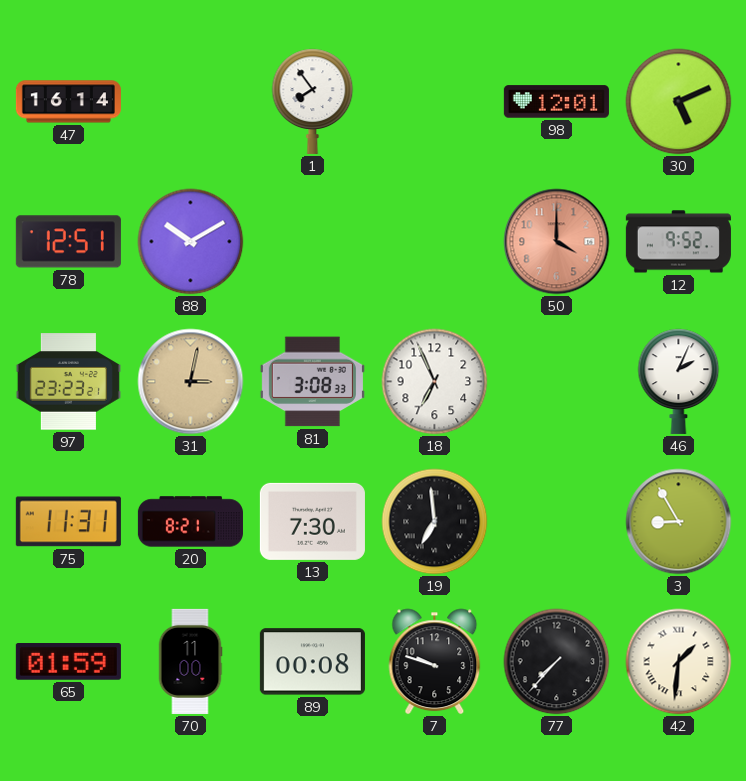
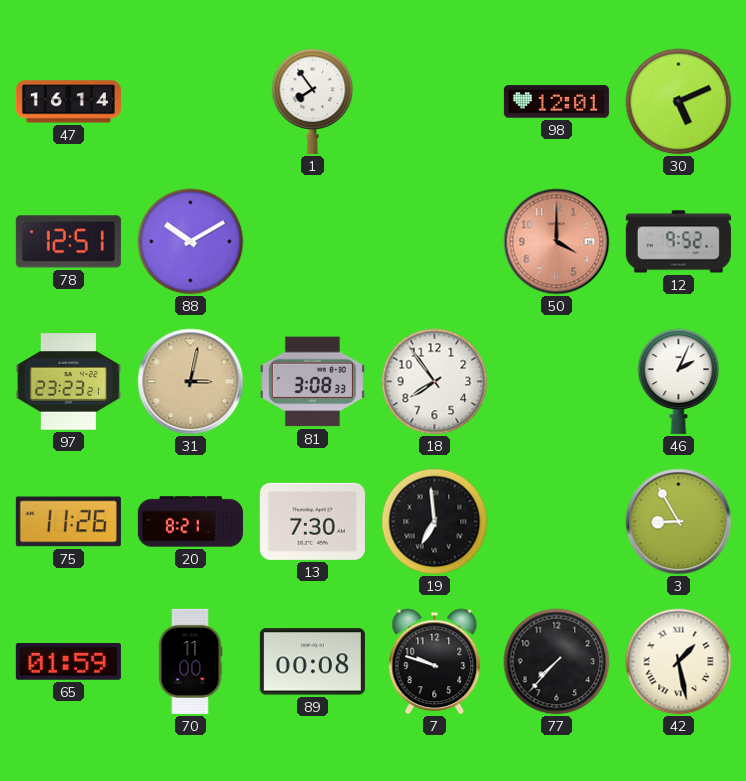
18: 6:56 -> 7:54
75: 11:31 -> 11:26
42: 1:31 -> 1:28
